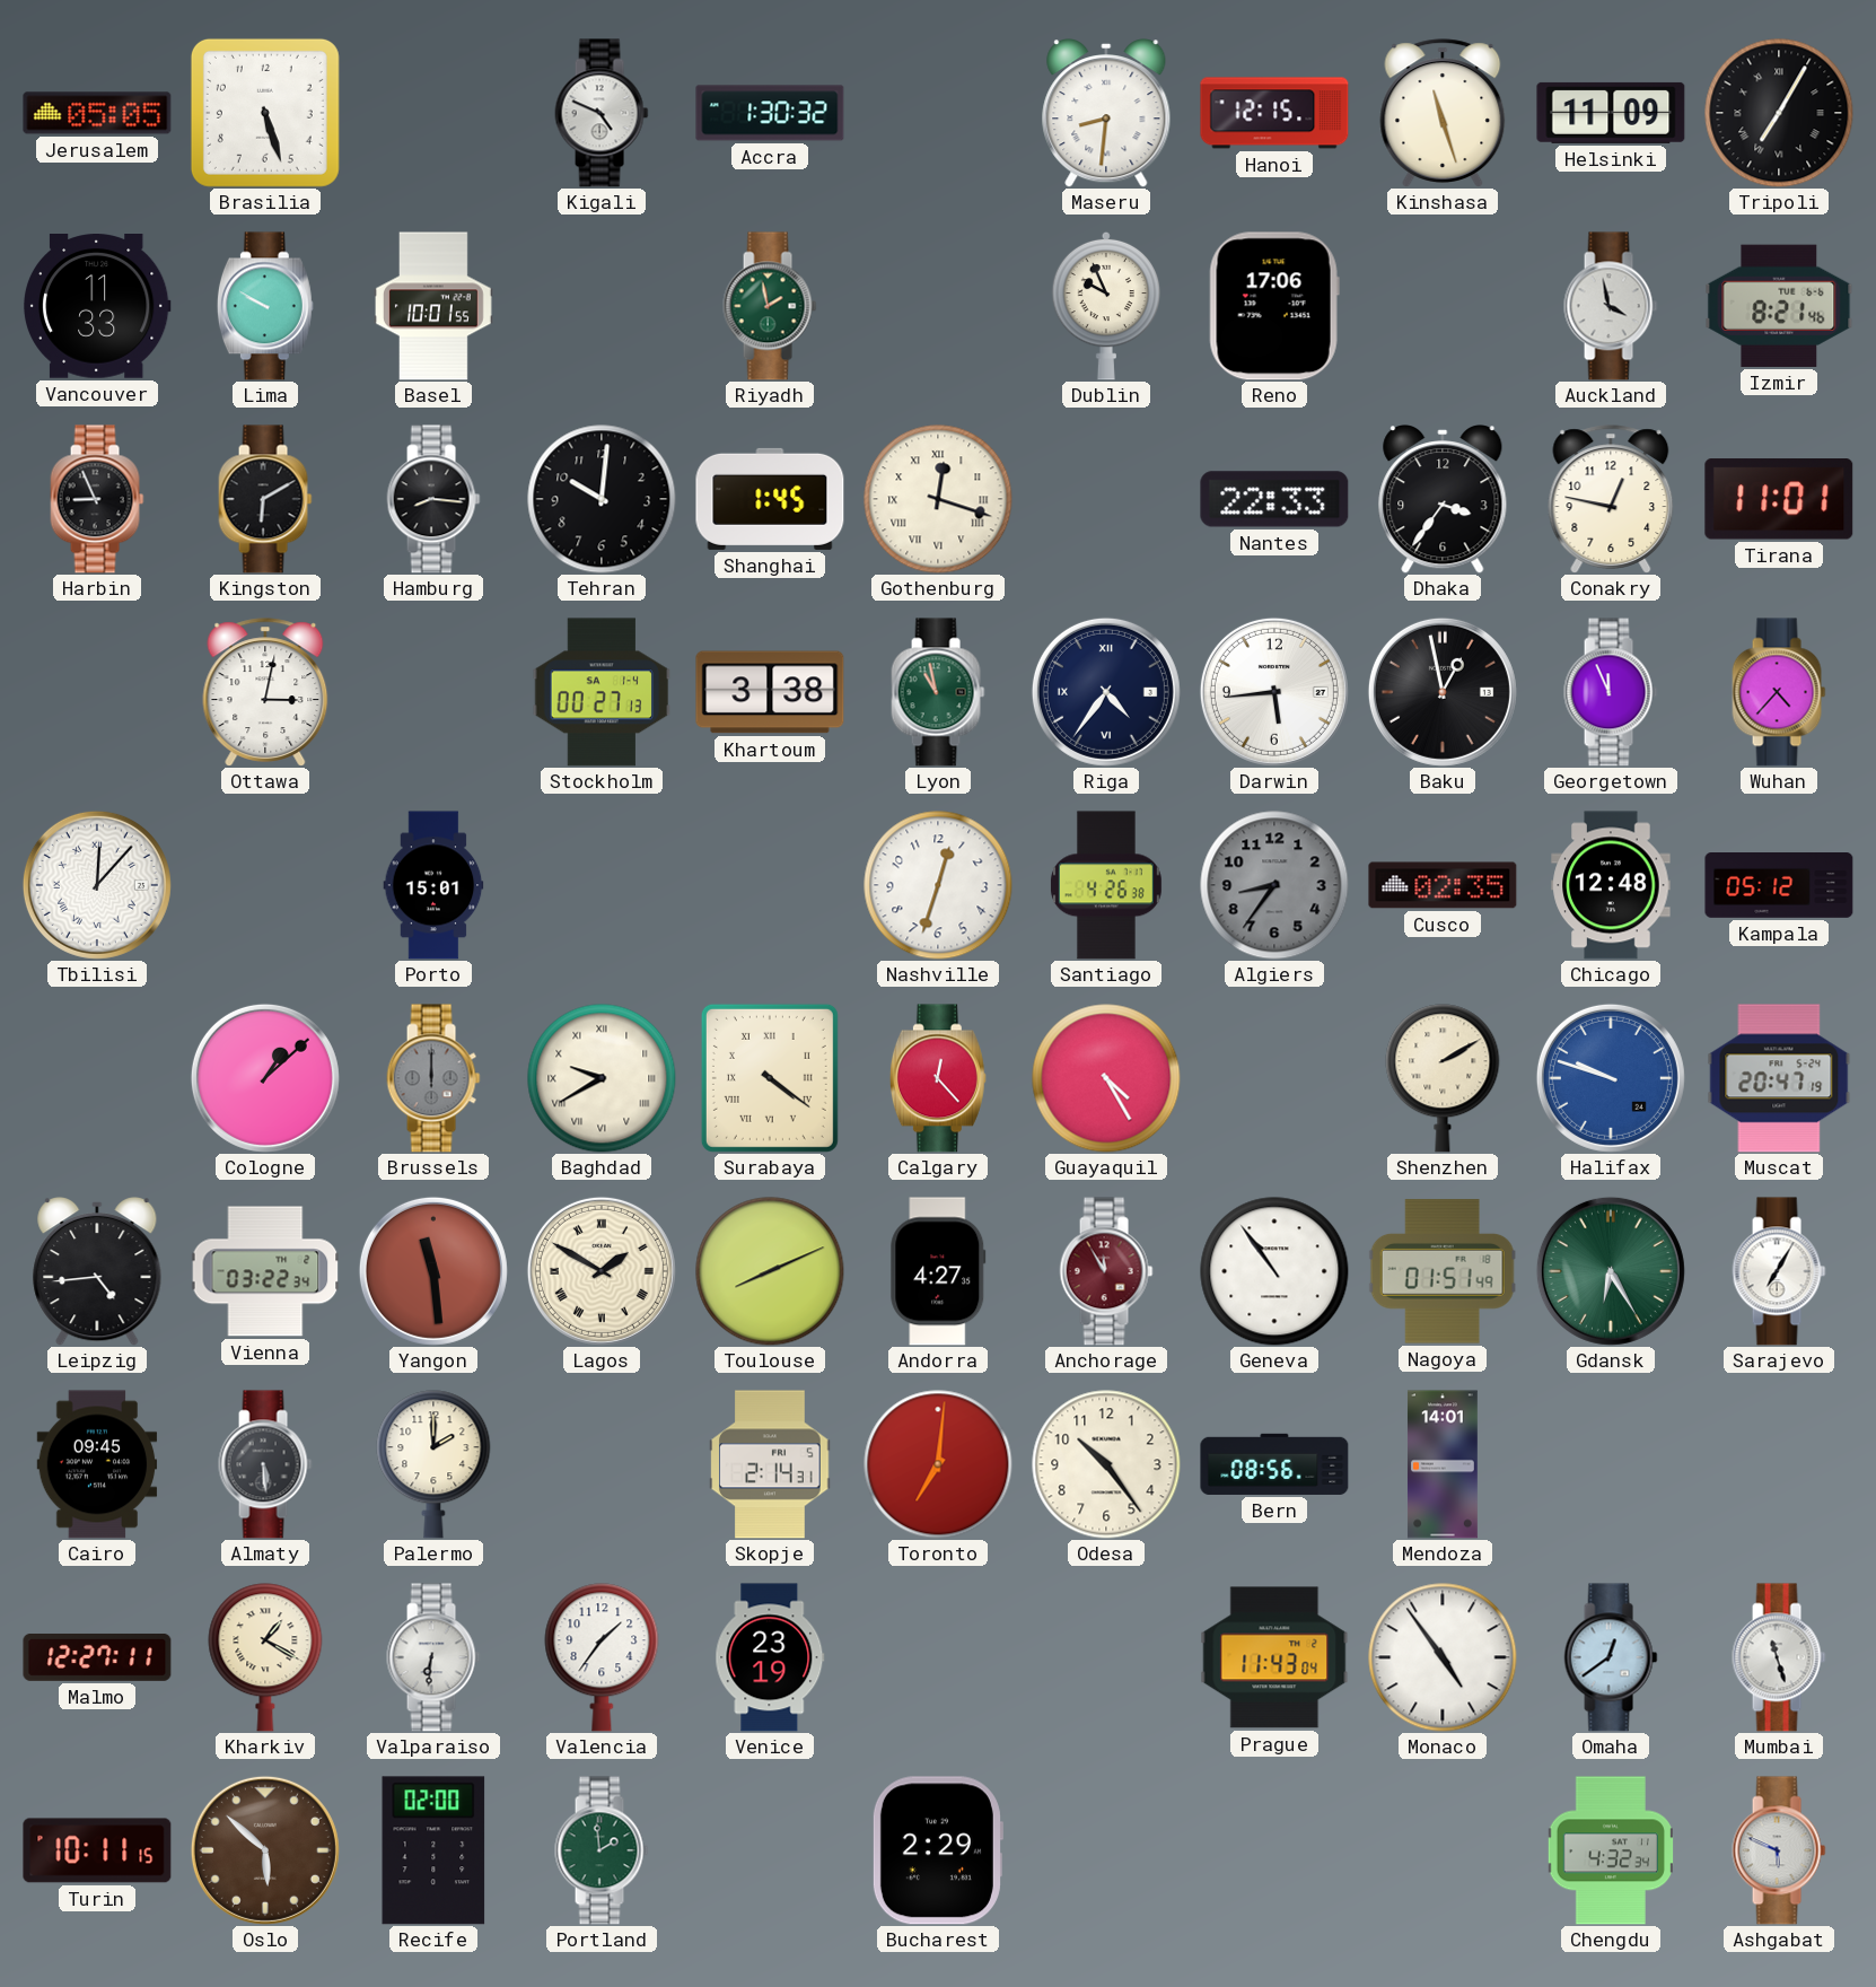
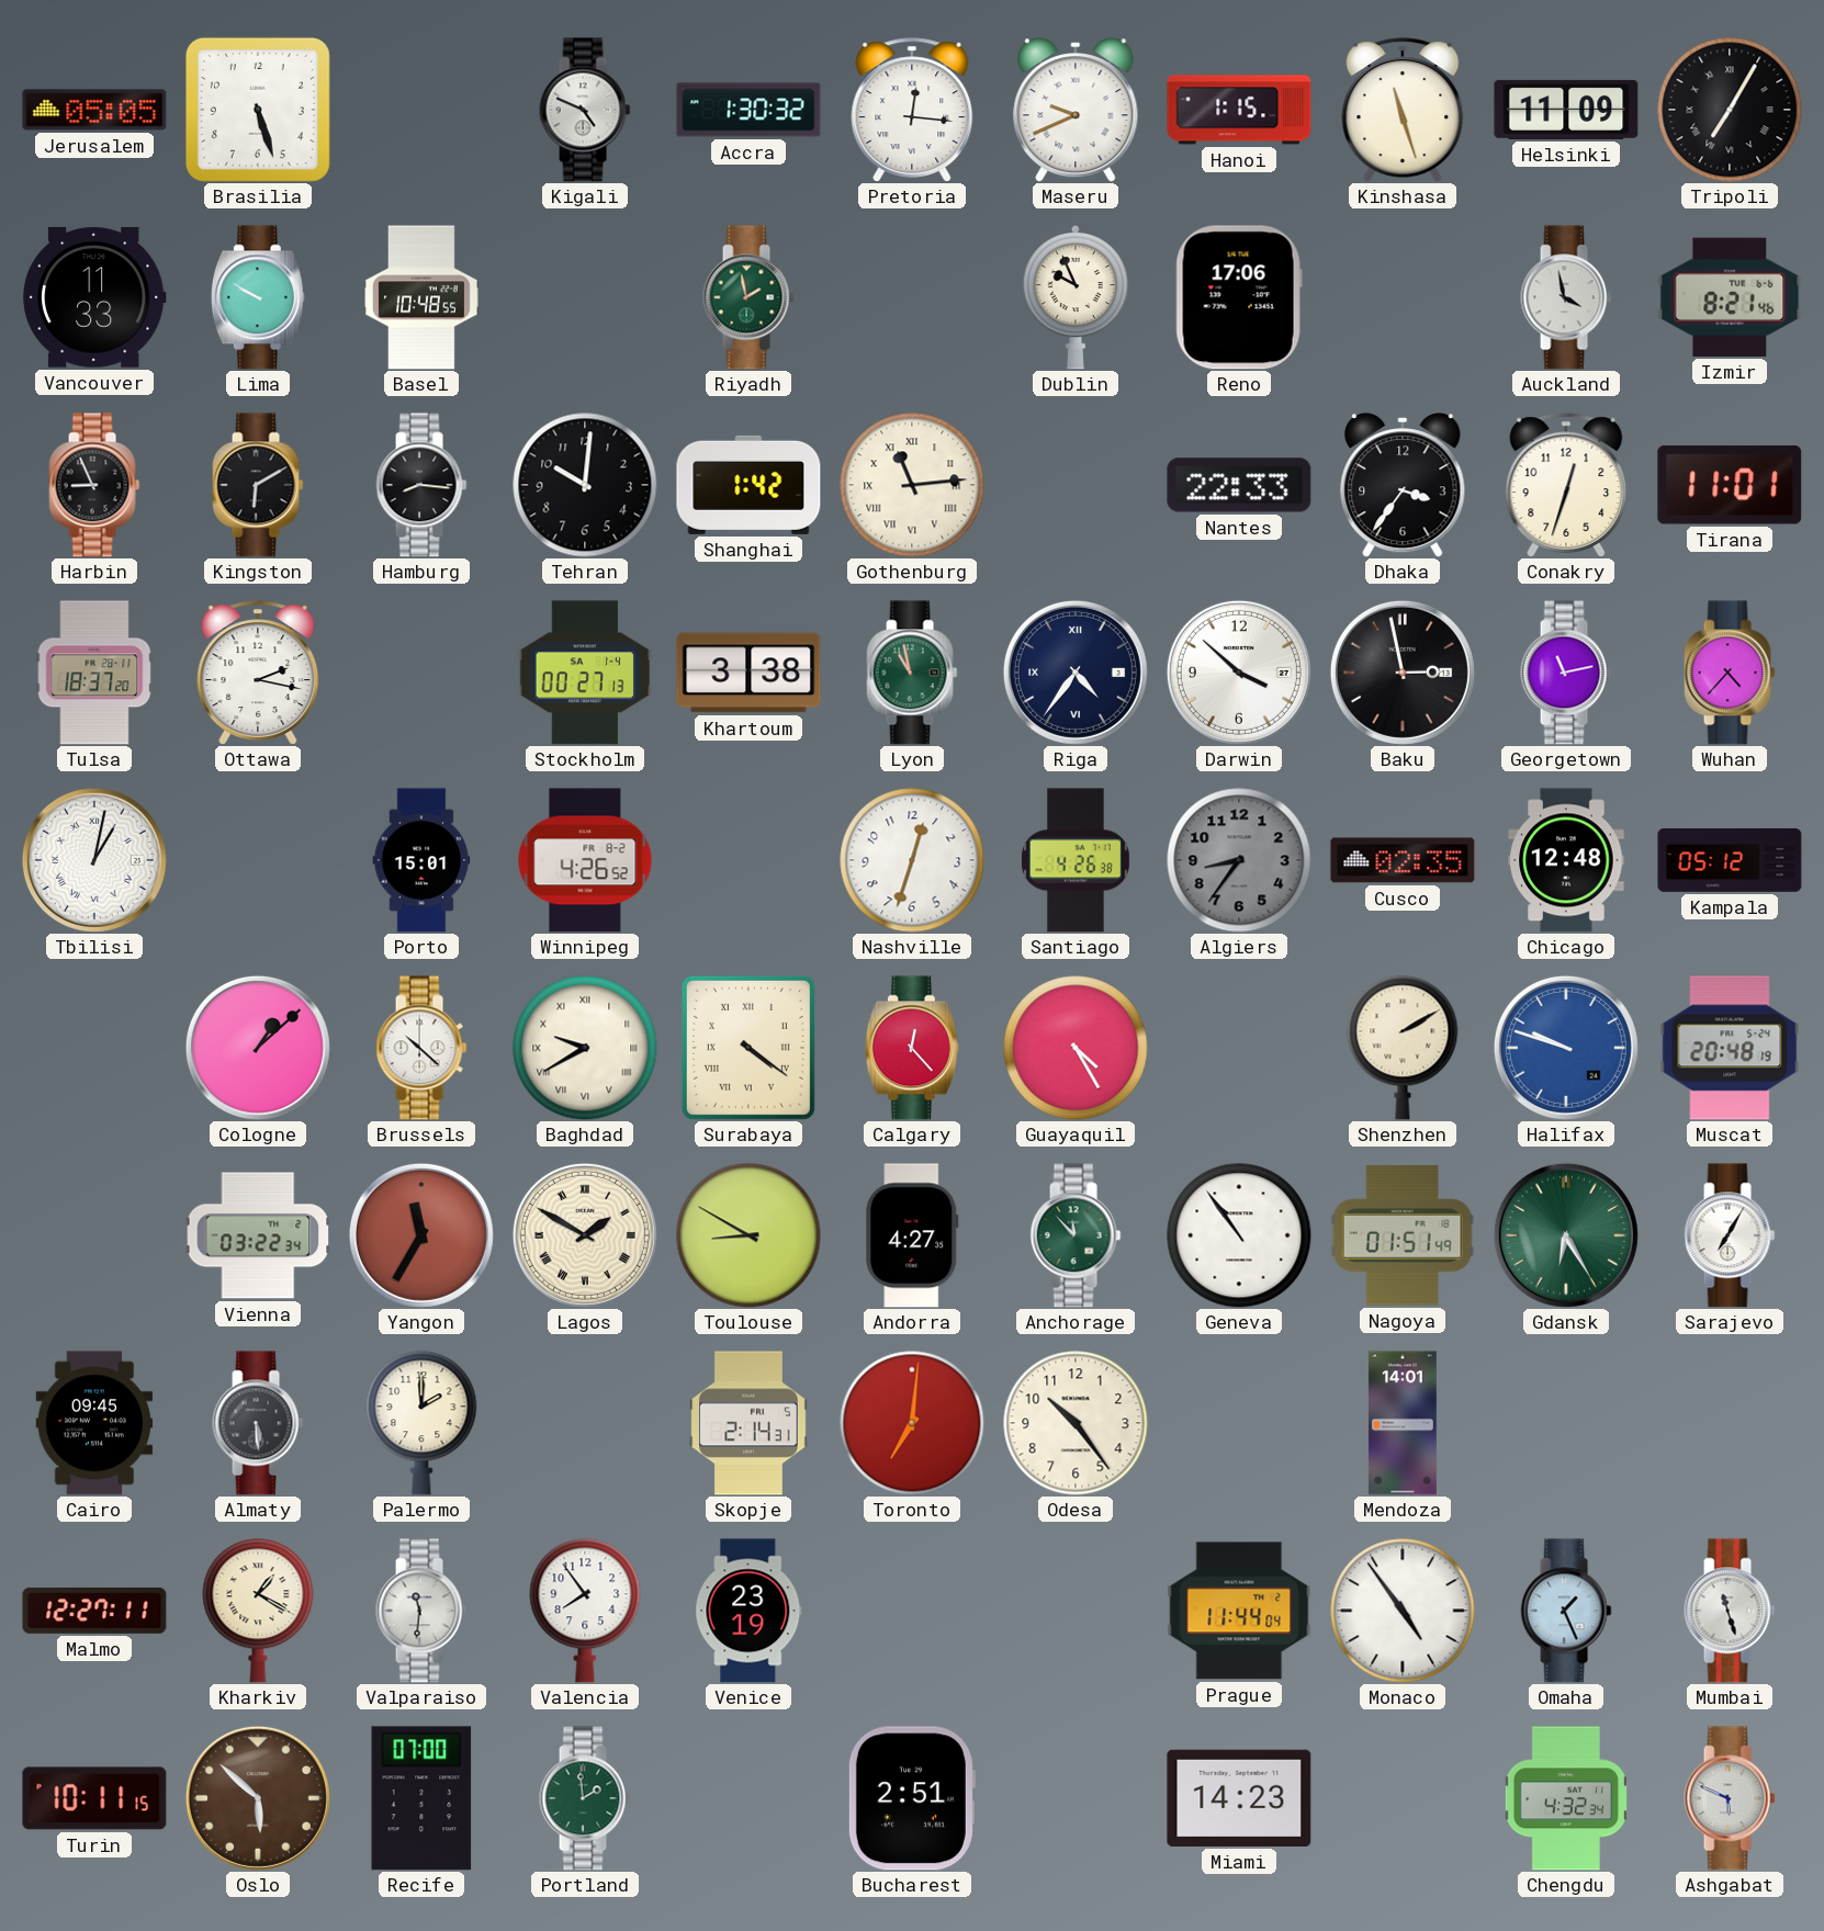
Pretoria: none -> 12:16
Maseru: 8:31 -> 9:41
Hanoi: 12:15 -> 1:15
Basel: 10:01 -> 10:48
Shanghai: 1:45 -> 1:42
Gothenburg: 12:18 -> 11:14
Conakry: 12:47 -> 12:33
Tulsa: none -> 18:37
Ottawa: 3:02 -> 2:17
Darwin: 5:44 -> 3:52
Baku: 12:58 -> 2:58
Georgetown: 11:56 -> 11:13
Tbilisi: 12:07 -> 1:02
Winnipeg: none -> 4:26
Brussels: 12:00 -> 10:22
Brussels dial: grey -> white
Muscat: 20:47 -> 20:48
Leipzig: 4:44 -> none
Yangon: 11:29 -> 11:35
Toulouse: 8:11 -> 8:50
Anchorage: 11:55 -> 11:53
Anchorage dial: burgundy -> green
Bern: 08:56 -> none
Valparaiso: 6:31 -> 11:31
Valencia: 1:36 -> 7:54
Prague: 11:43 -> 11:44
Omaha: 12:39 -> 1:26
Recife: 02:00 -> 07:00
Bucharest: 2:29 -> 2:51
Miami: none -> 14:23
